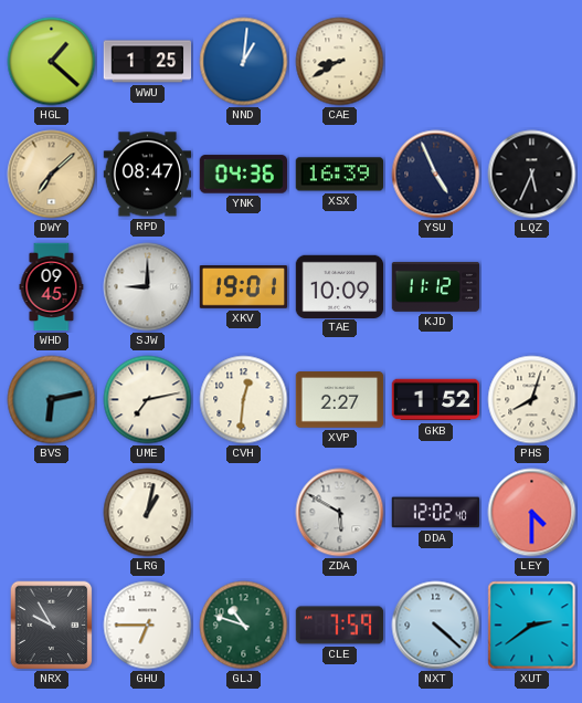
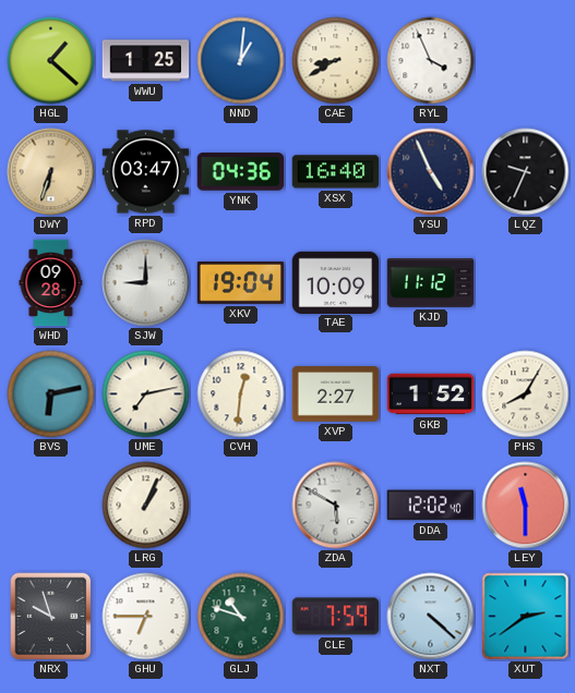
RYL: none -> 3:56
DWY: 7:08 -> 6:33
RPD: 08:47 -> 03:47
XSX: 16:39 -> 16:40
LQZ: 5:34 -> 9:34
WHD: 09:45 -> 09:28
XKV: 19:01 -> 19:04
PHS: 8:03 -> 8:05
LRG: 1:02 -> 1:04
LEY: 4:30 -> 11:30
NRX: 9:55 -> 9:57
